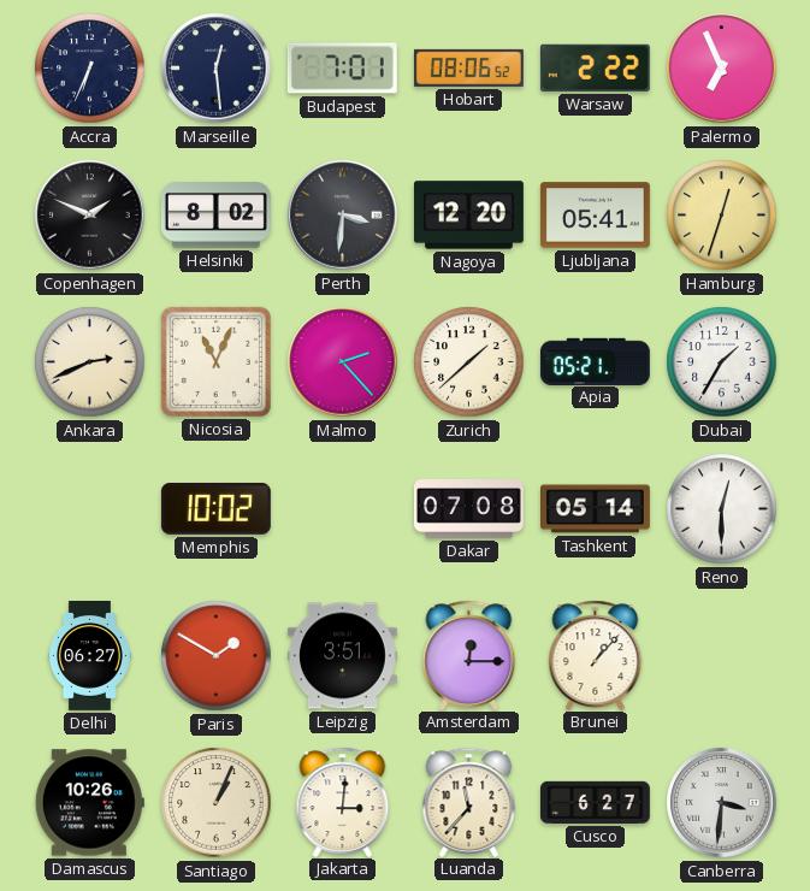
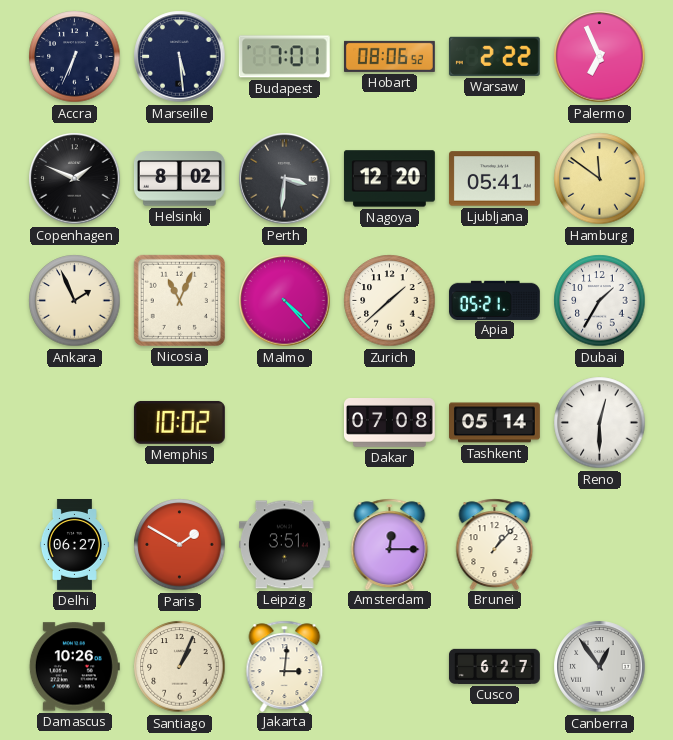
Marseille: 12:29 -> 5:29
Hamburg: 12:33 -> 11:51
Ankara: 2:41 -> 1:56
Malmo: 2:23 -> 4:23
Luanda: 11:37 -> none
Canberra: 3:31 -> 12:54
